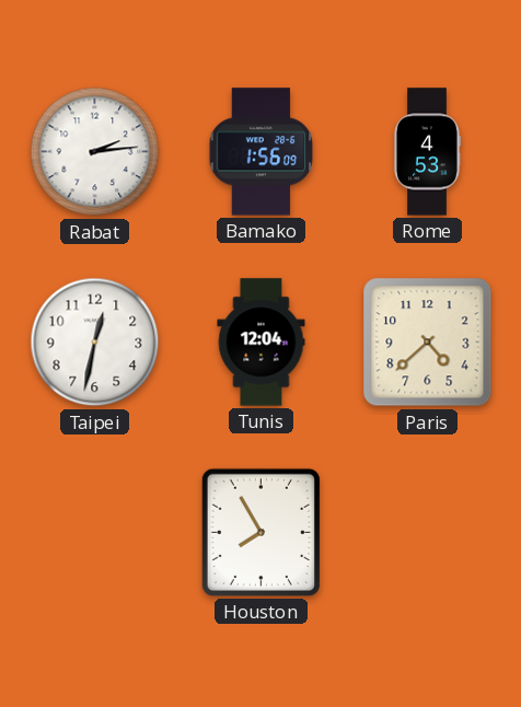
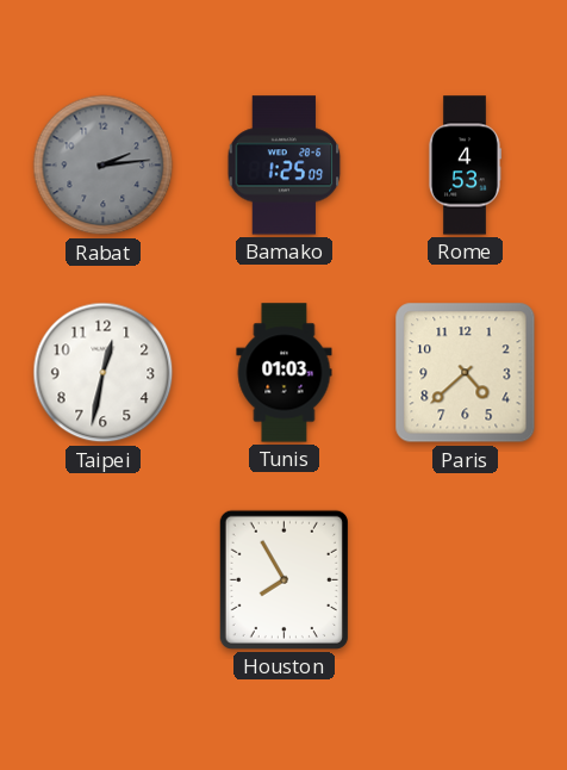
Rabat dial: white -> grey
Bamako: 1:56 -> 1:25
Tunis: 12:04 -> 01:03
